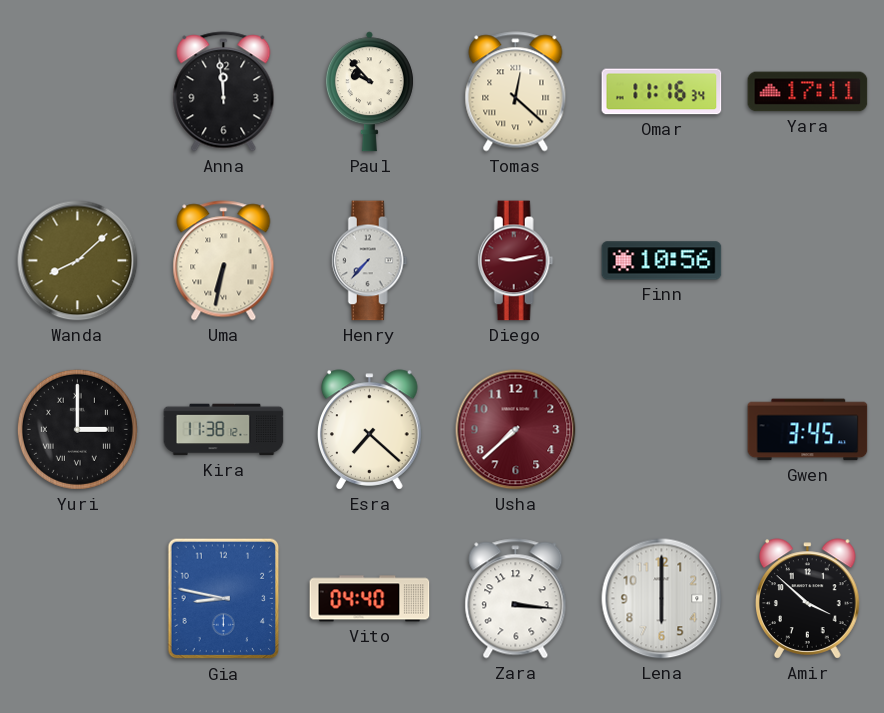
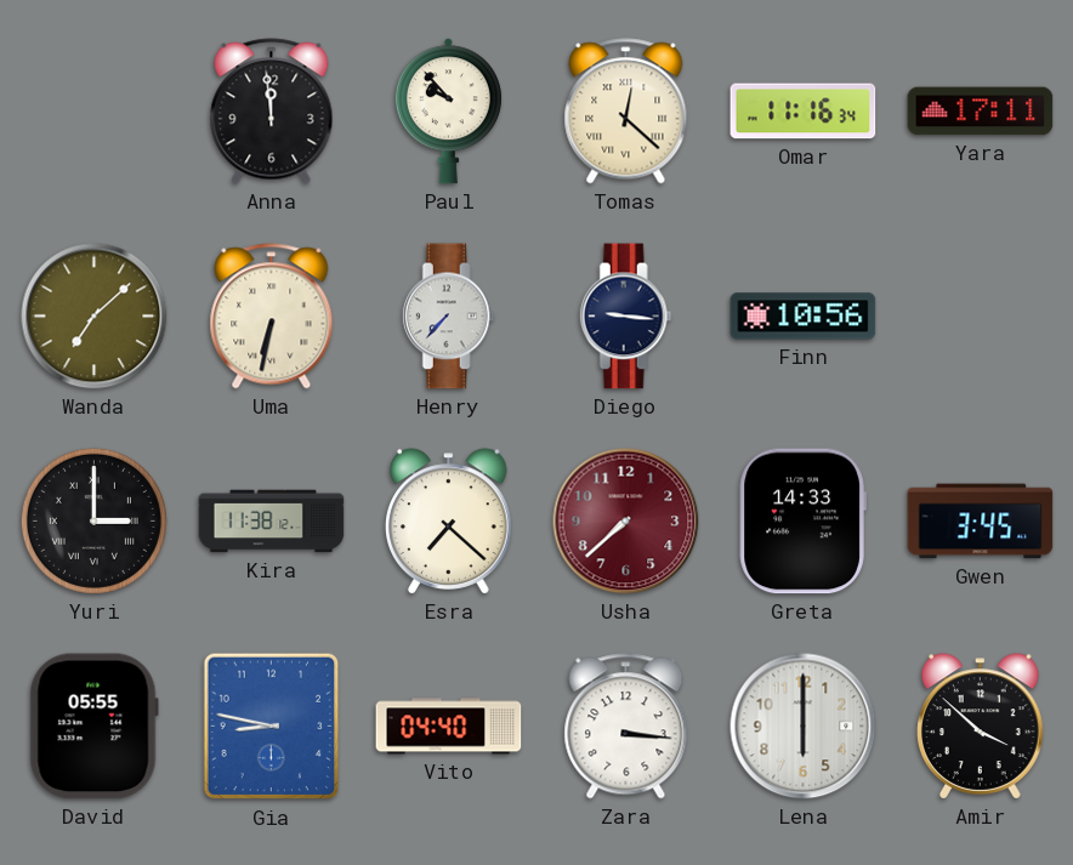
Wanda: 8:08 -> 7:08
Diego: 9:13 -> 9:16
Diego dial: burgundy -> navy
Greta: none -> 14:33
David: none -> 05:55
